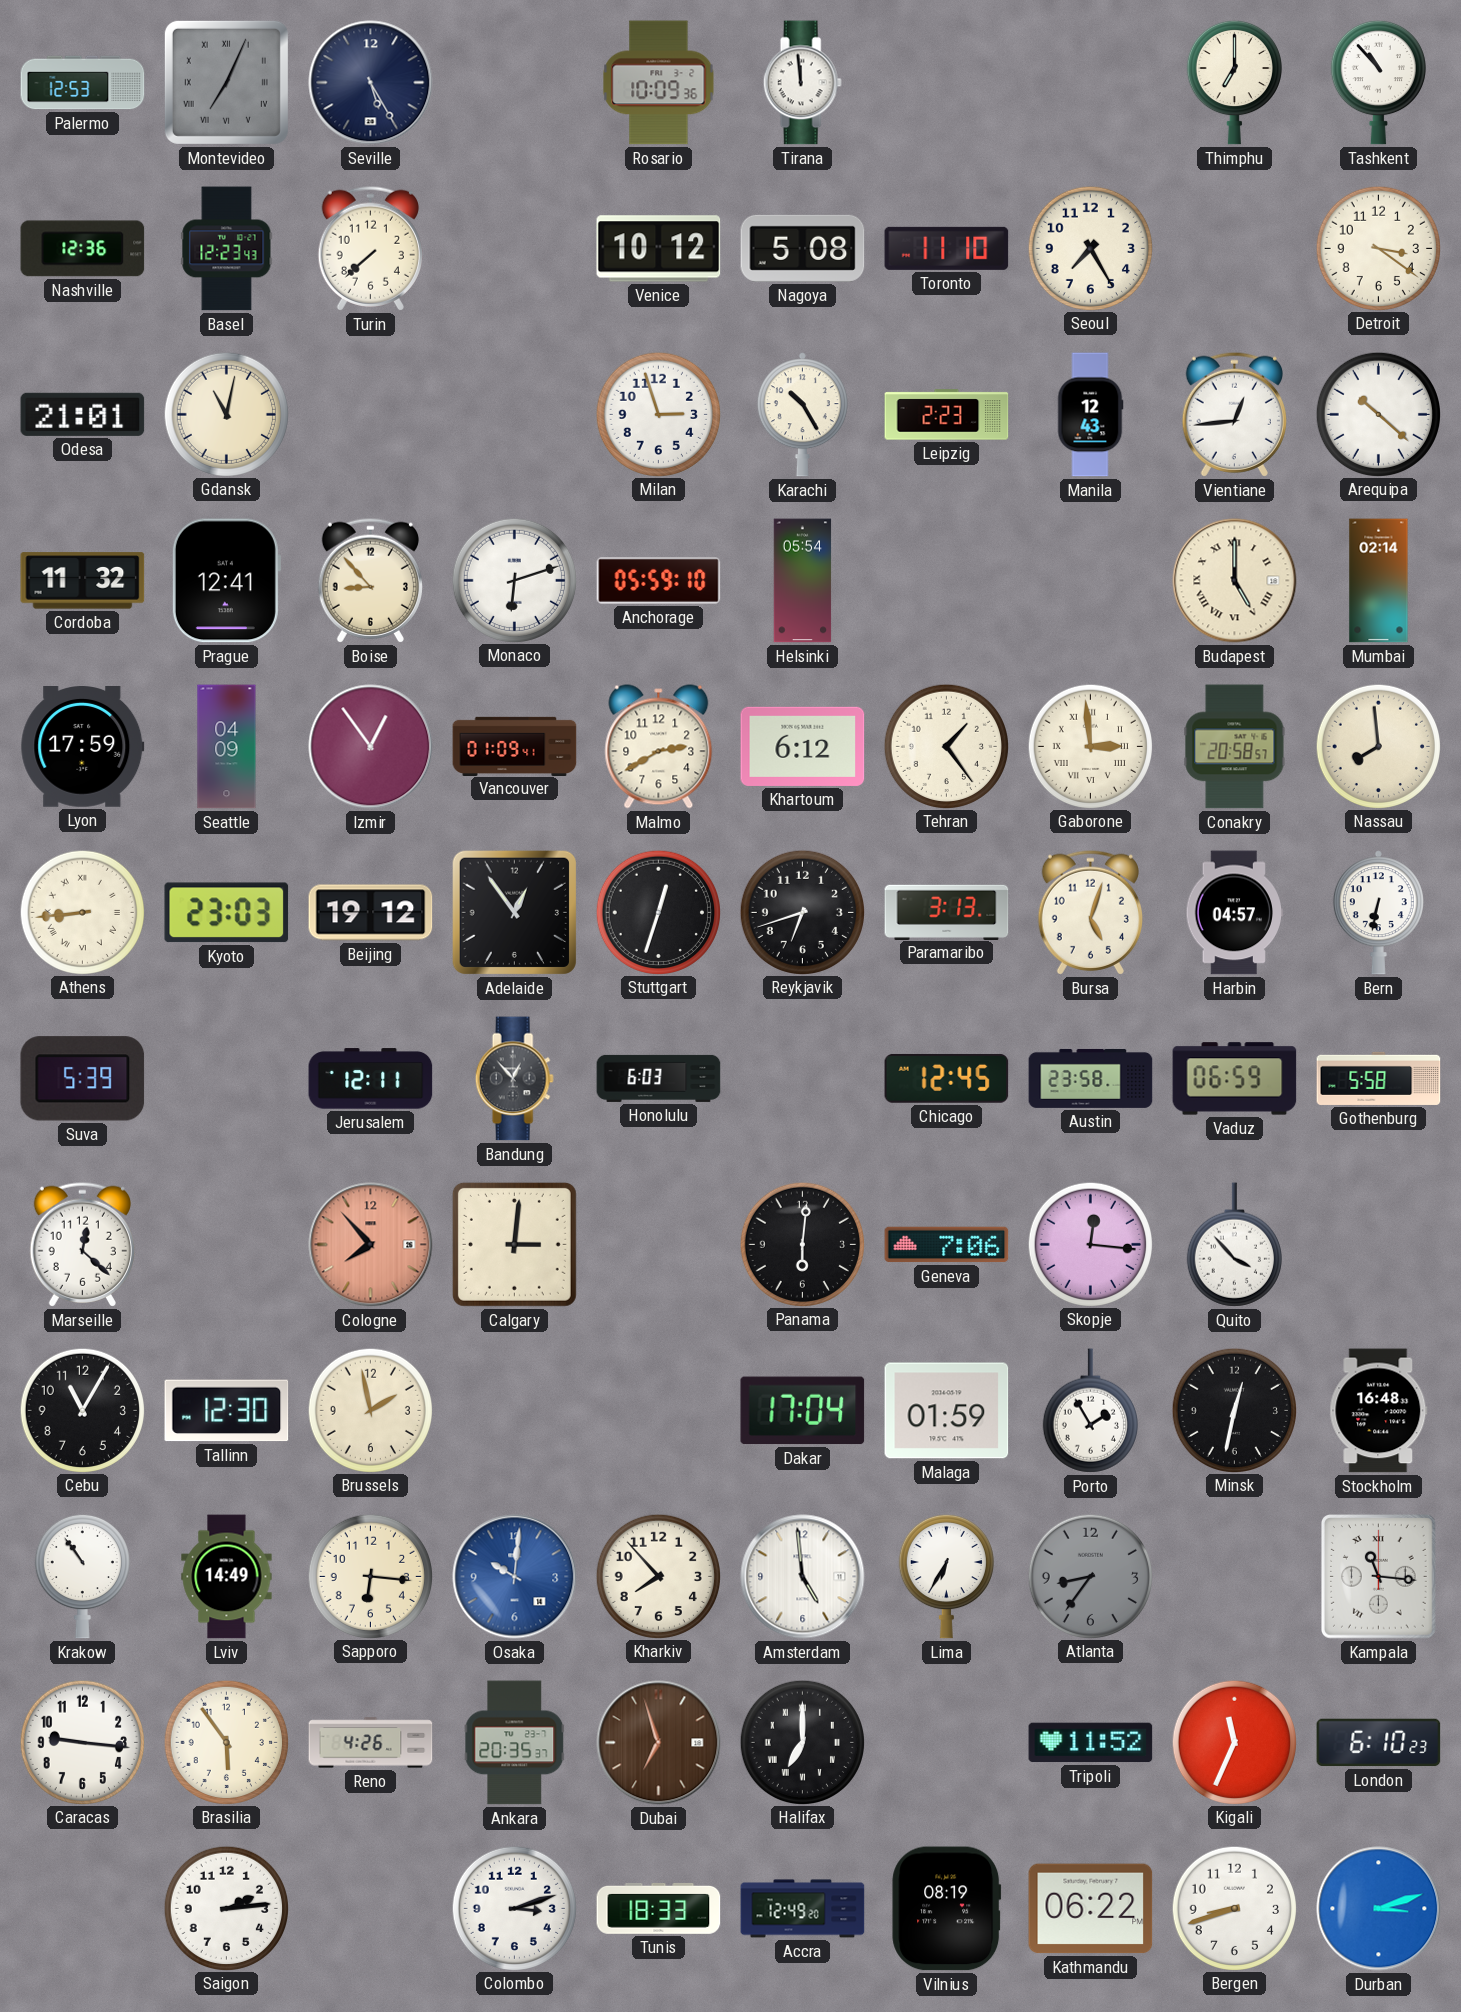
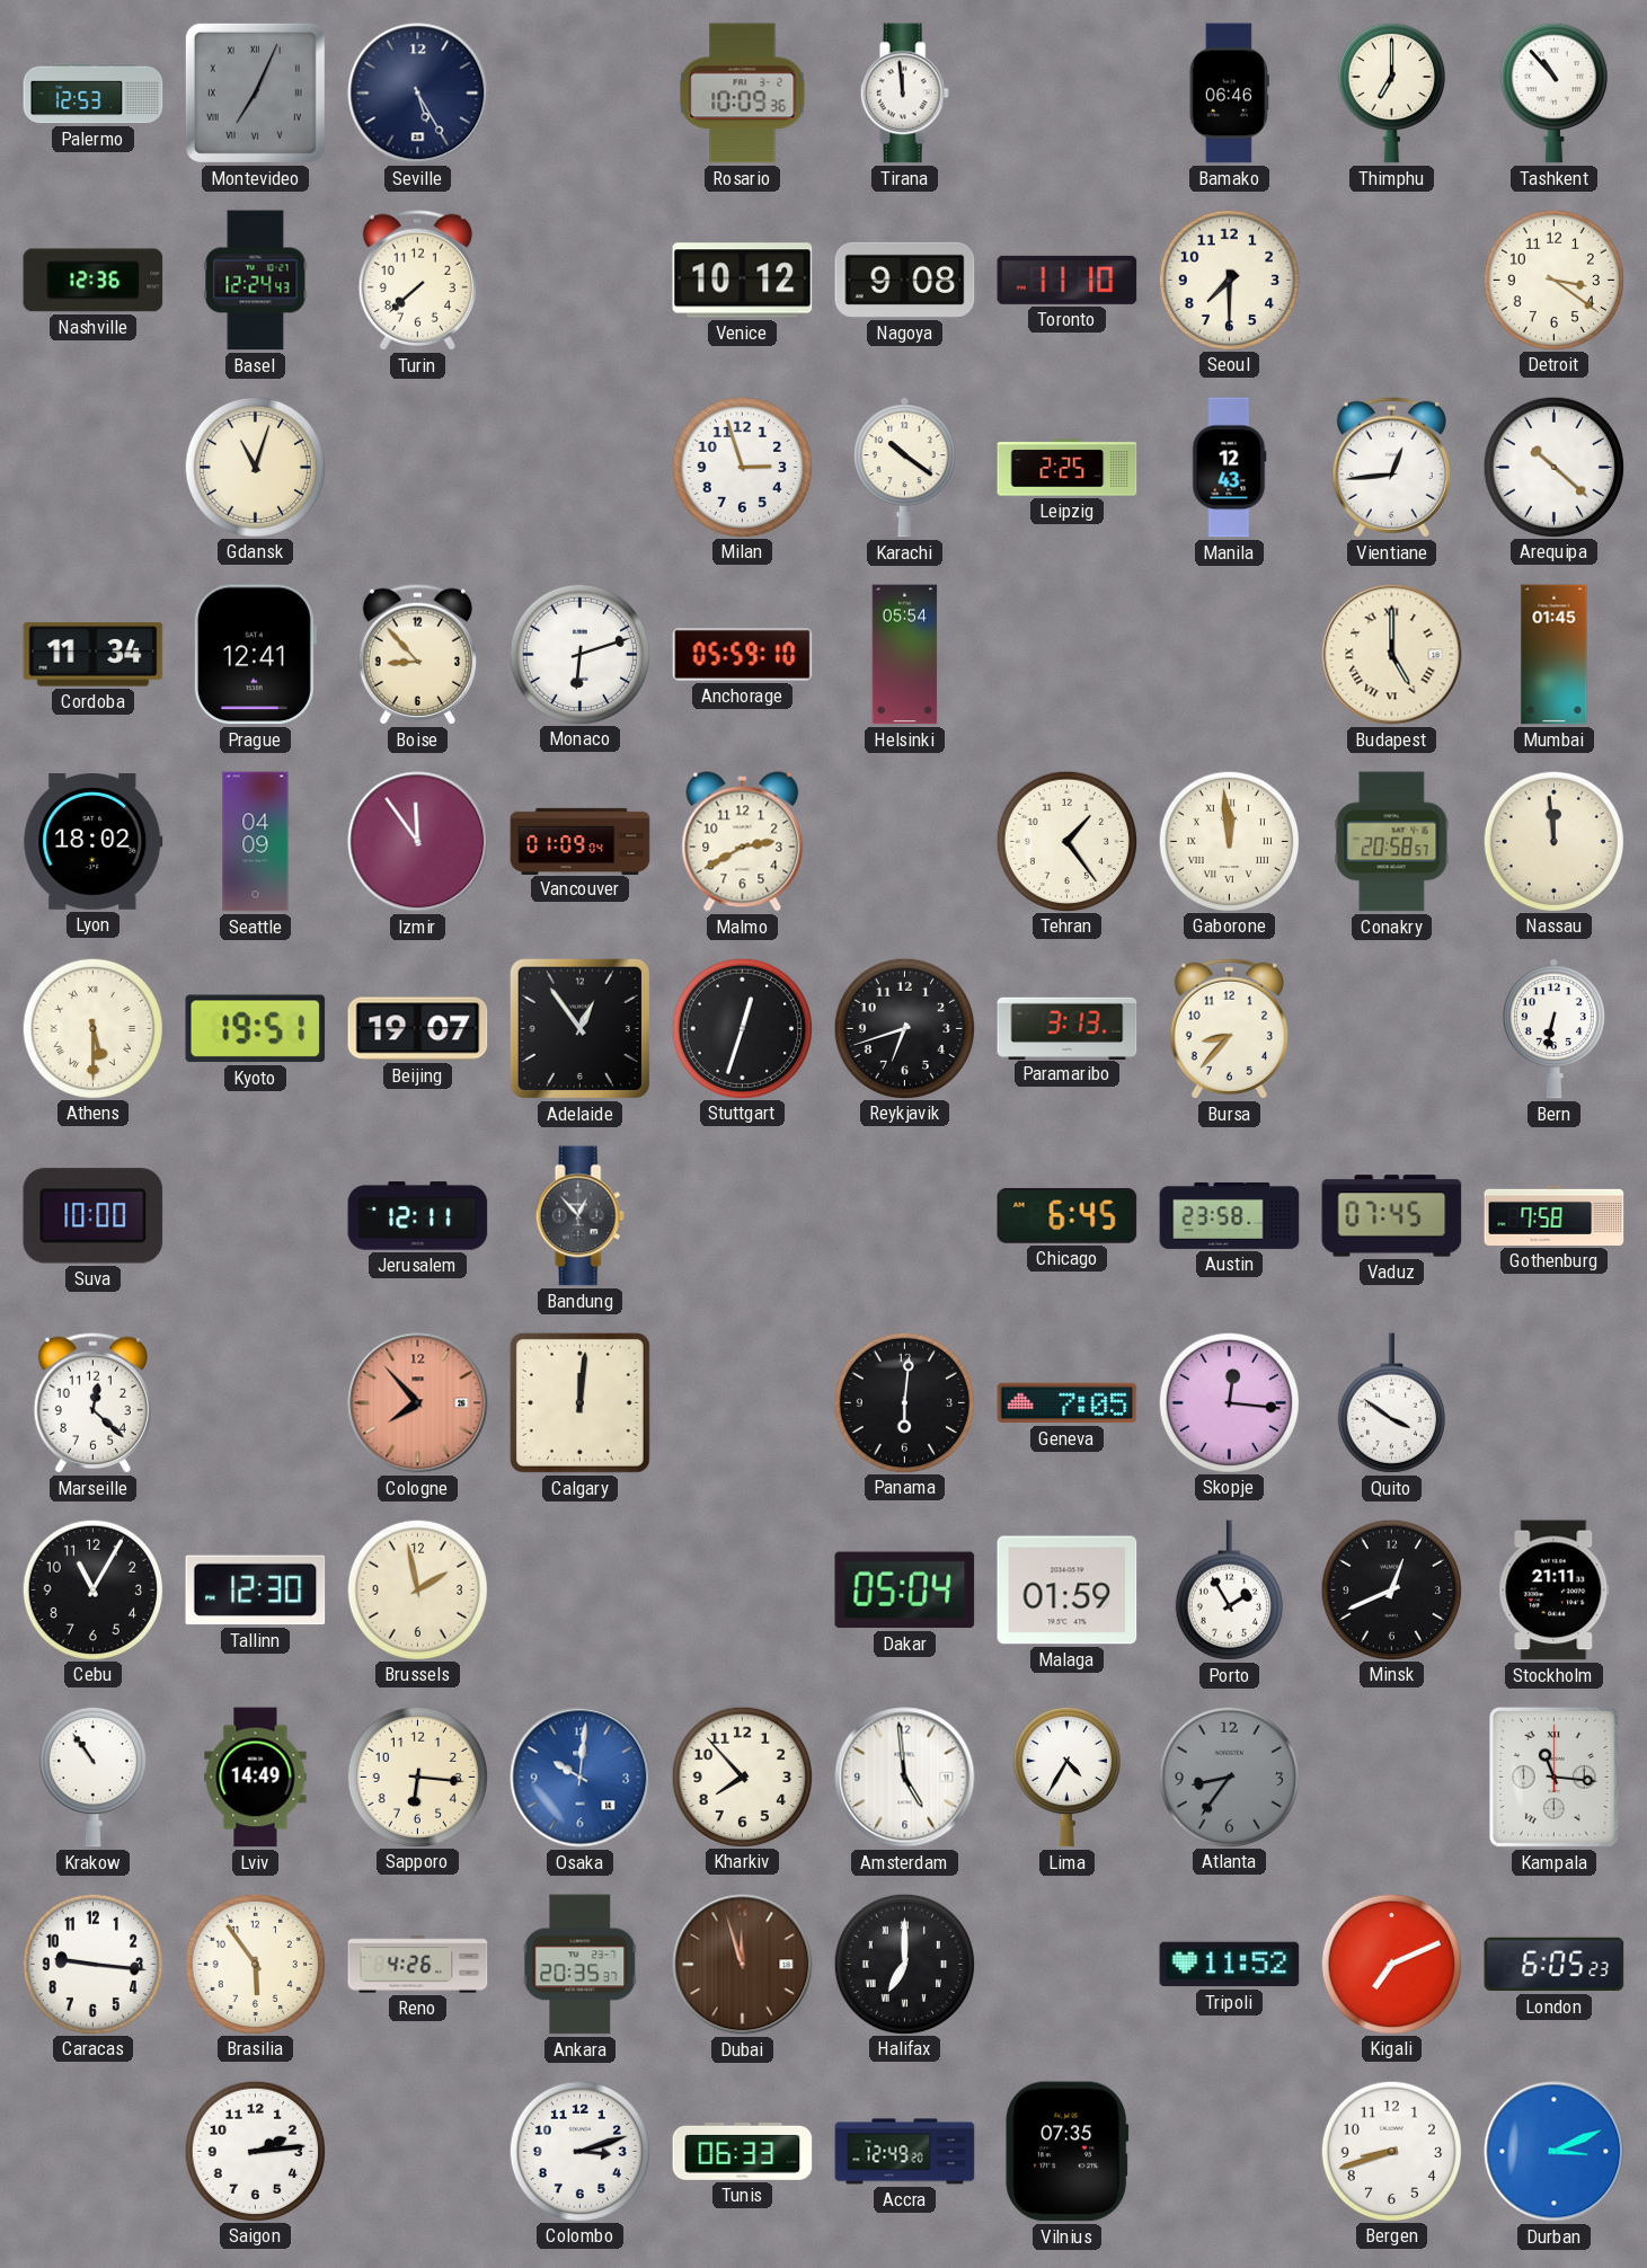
Bamako: none -> 06:46
Basel: 12:23 -> 12:24
Nagoya: 5:08 -> 9:08
Seoul: 7:25 -> 7:30
Odesa: 21:01 -> none
Gdansk: 11:02 -> 11:03
Karachi: 10:25 -> 10:21
Leipzig: 2:23 -> 2:25
Cordoba: 11:32 -> 11:34
Mumbai: 02:14 -> 01:45
Lyon: 17:59 -> 18:02
Izmir: 12:54 -> 11:54
Vancouver: 01:09:41 -> 01:09:04
Khartoum: 6:12 -> none
Gaborone: 2:59 -> 11:59
Nassau: 7:59 -> 11:59
Athens: 8:44 -> 5:30
Kyoto: 23:03 -> 19:51
Beijing: 19:12 -> 19:07
Bursa: 5:03 -> 8:37
Harbin: 04:57 -> none
Suva: 5:39 -> 10:00
Honolulu: 6:03 -> none
Chicago: 12:45 -> 6:45
Vaduz: 06:59 -> 07:45
Gothenburg: 5:58 -> 7:58
Calgary: 3:01 -> 12:01
Geneva: 7:06 -> 7:05
Quito: 3:53 -> 3:51
Dakar: 17:04 -> 05:04
Minsk: 12:32 -> 12:41
Stockholm: 16:48 -> 21:11
Lima: 6:35 -> 4:35
Dubai: 6:57 -> 11:57
Kigali: 11:34 -> 7:11
London: 6:10 -> 6:05
Tunis: 18:33 -> 06:33
Vilnius: 08:19 -> 07:35
Kathmandu: 06:22 -> none
Durban: 3:12 -> 3:11
